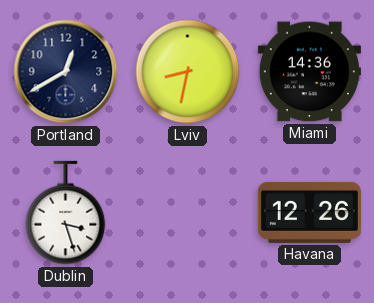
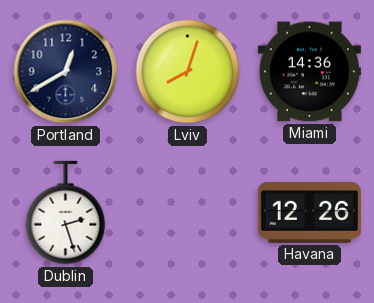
Lviv: 8:32 -> 8:03
Dublin: 3:27 -> 2:27
